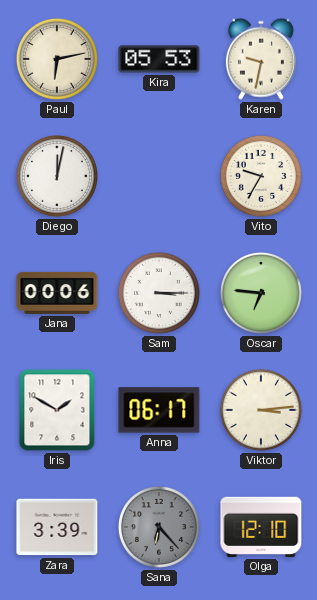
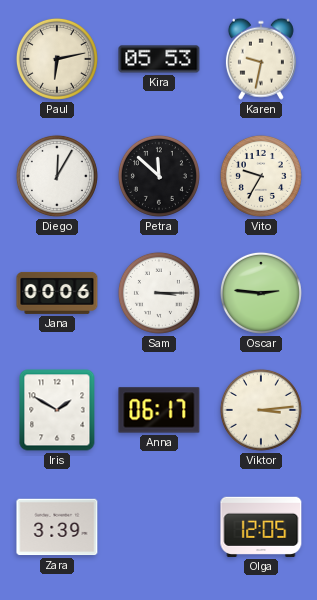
Diego: 12:02 -> 12:05
Petra: none -> 11:52
Oscar: 6:46 -> 2:46
Sana: 6:23 -> none
Olga: 12:10 -> 12:05
